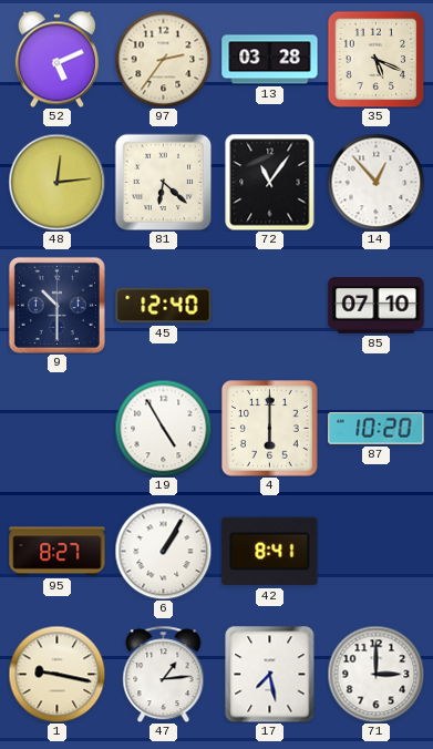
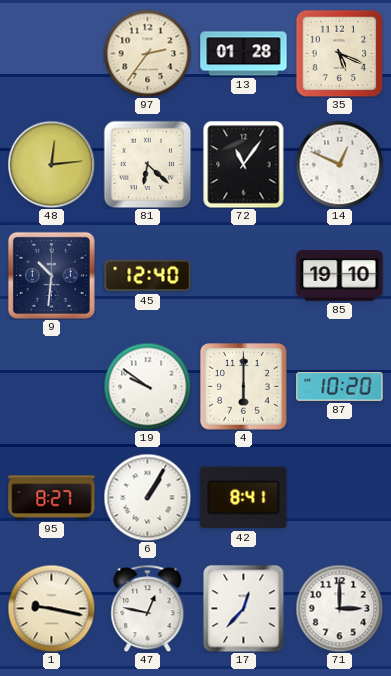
52: 5:11 -> none
13: 03:28 -> 01:28
14: 12:53 -> 12:49
9: 10:30 -> 10:31
85: 07:10 -> 19:10
19: 4:55 -> 9:51
47: 1:14 -> 12:47
17: 7:28 -> 12:37
